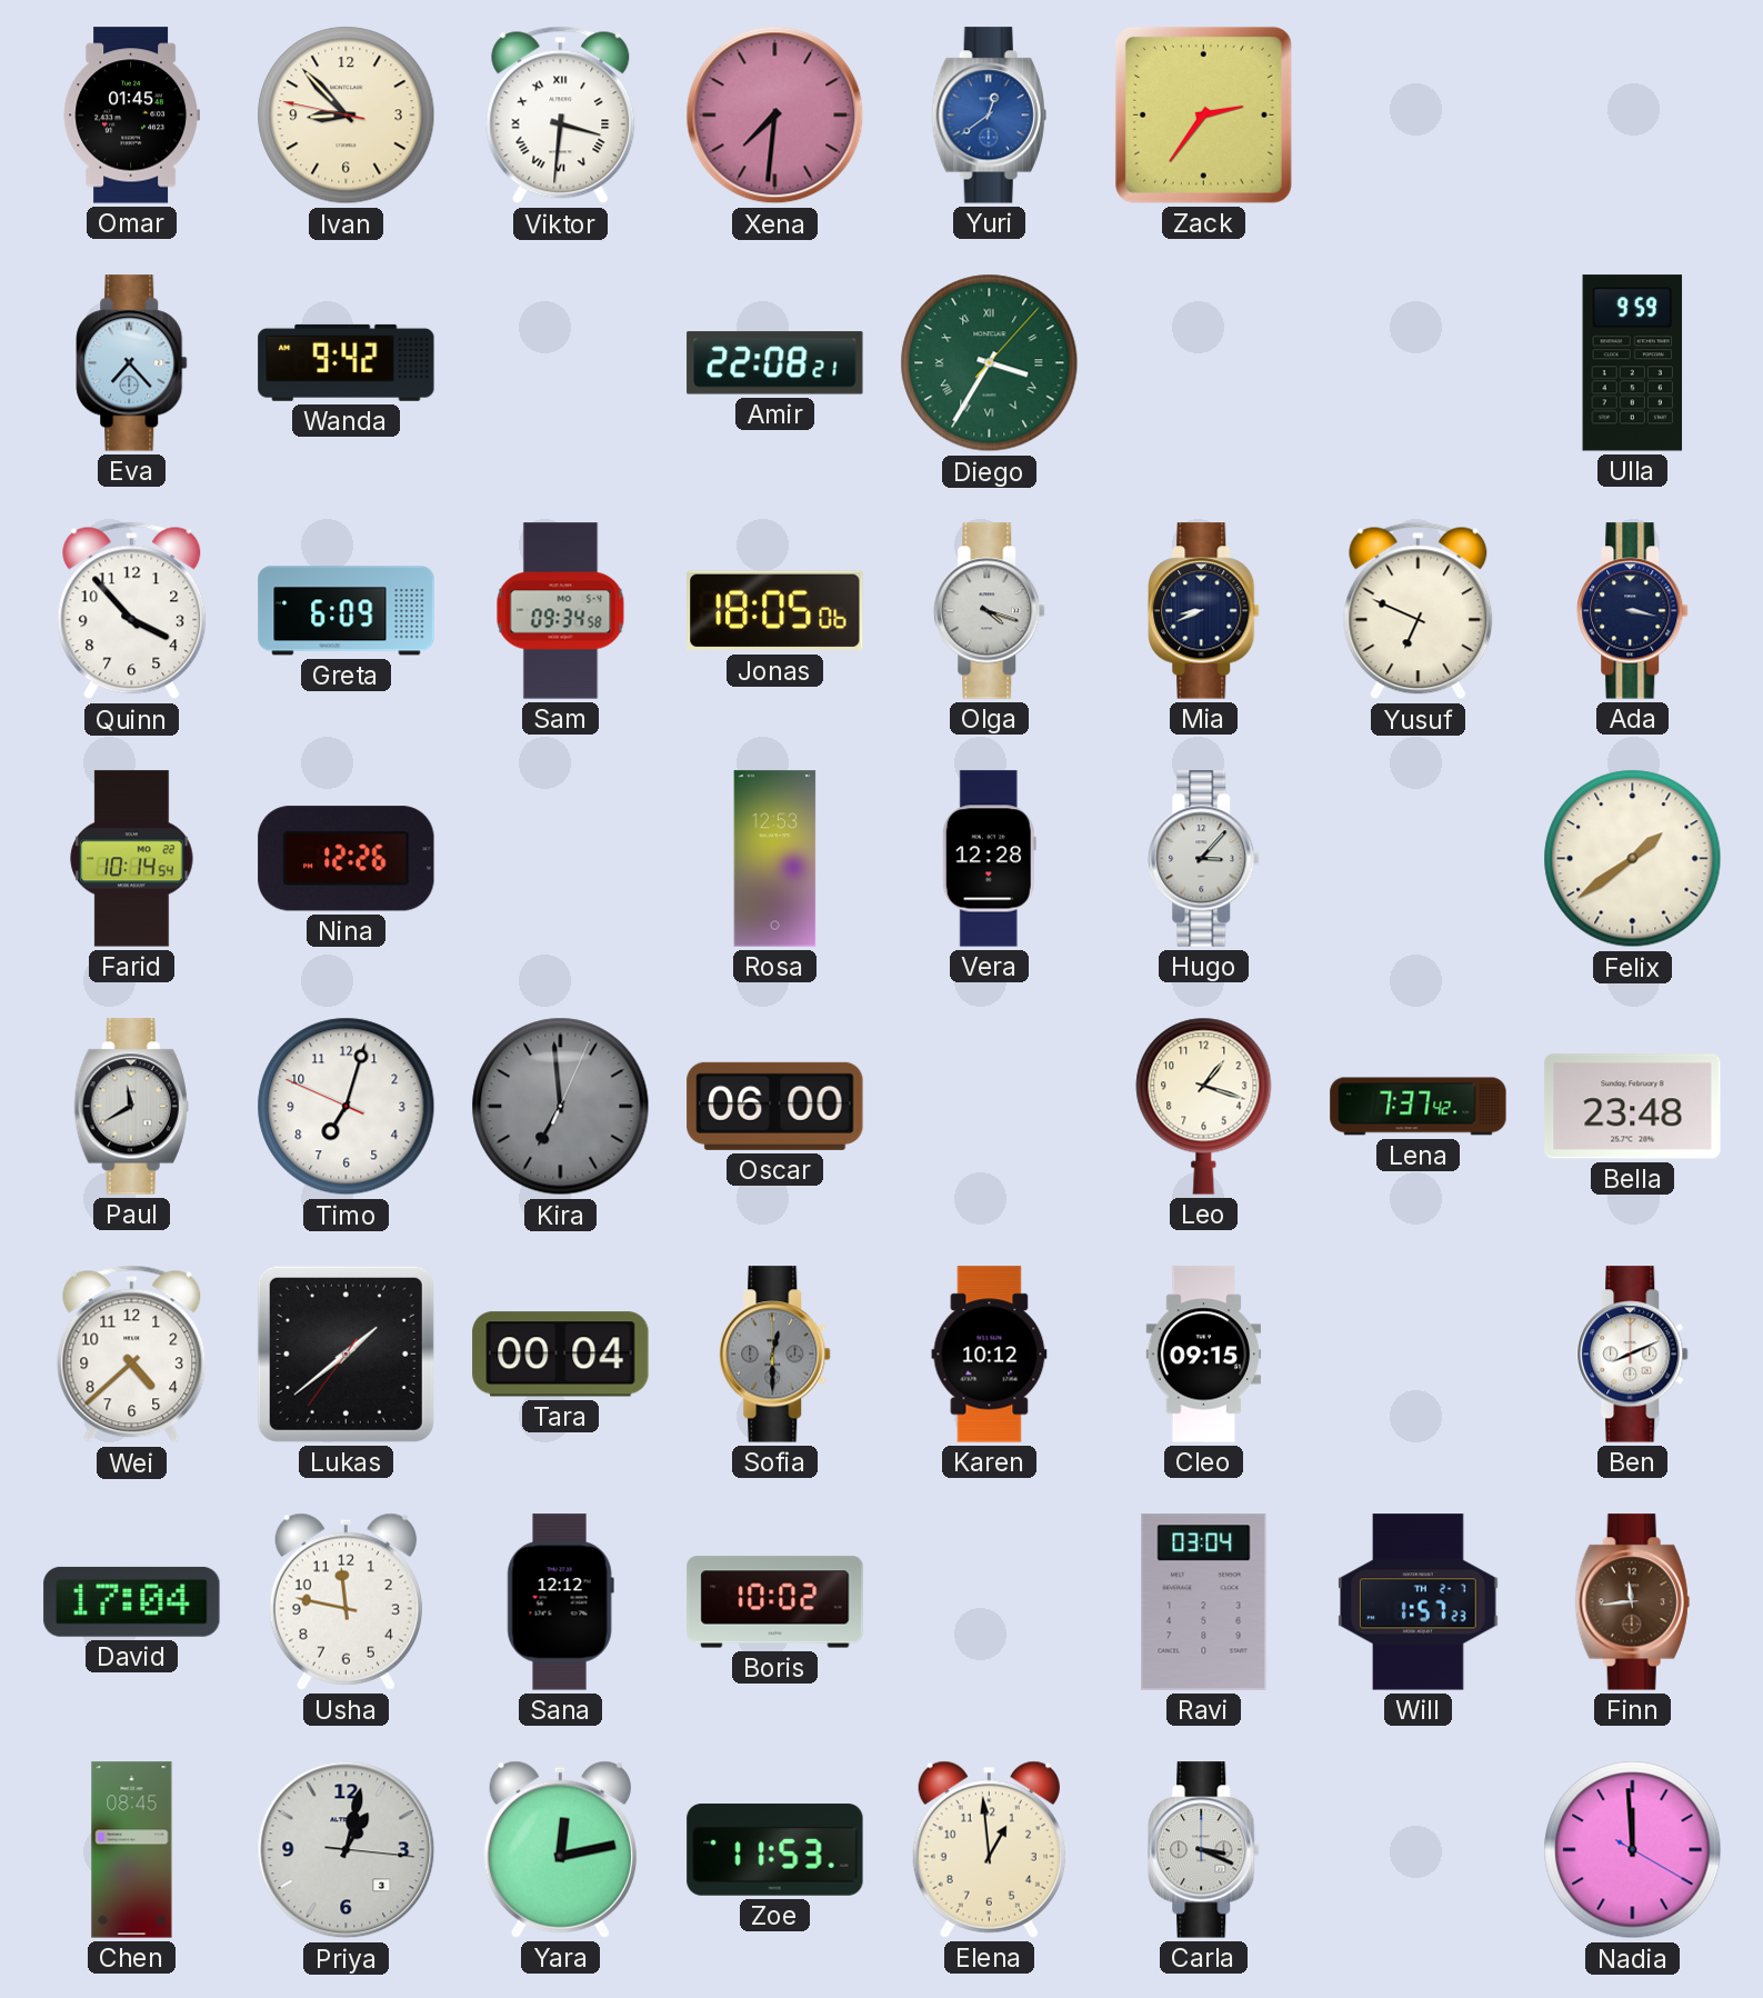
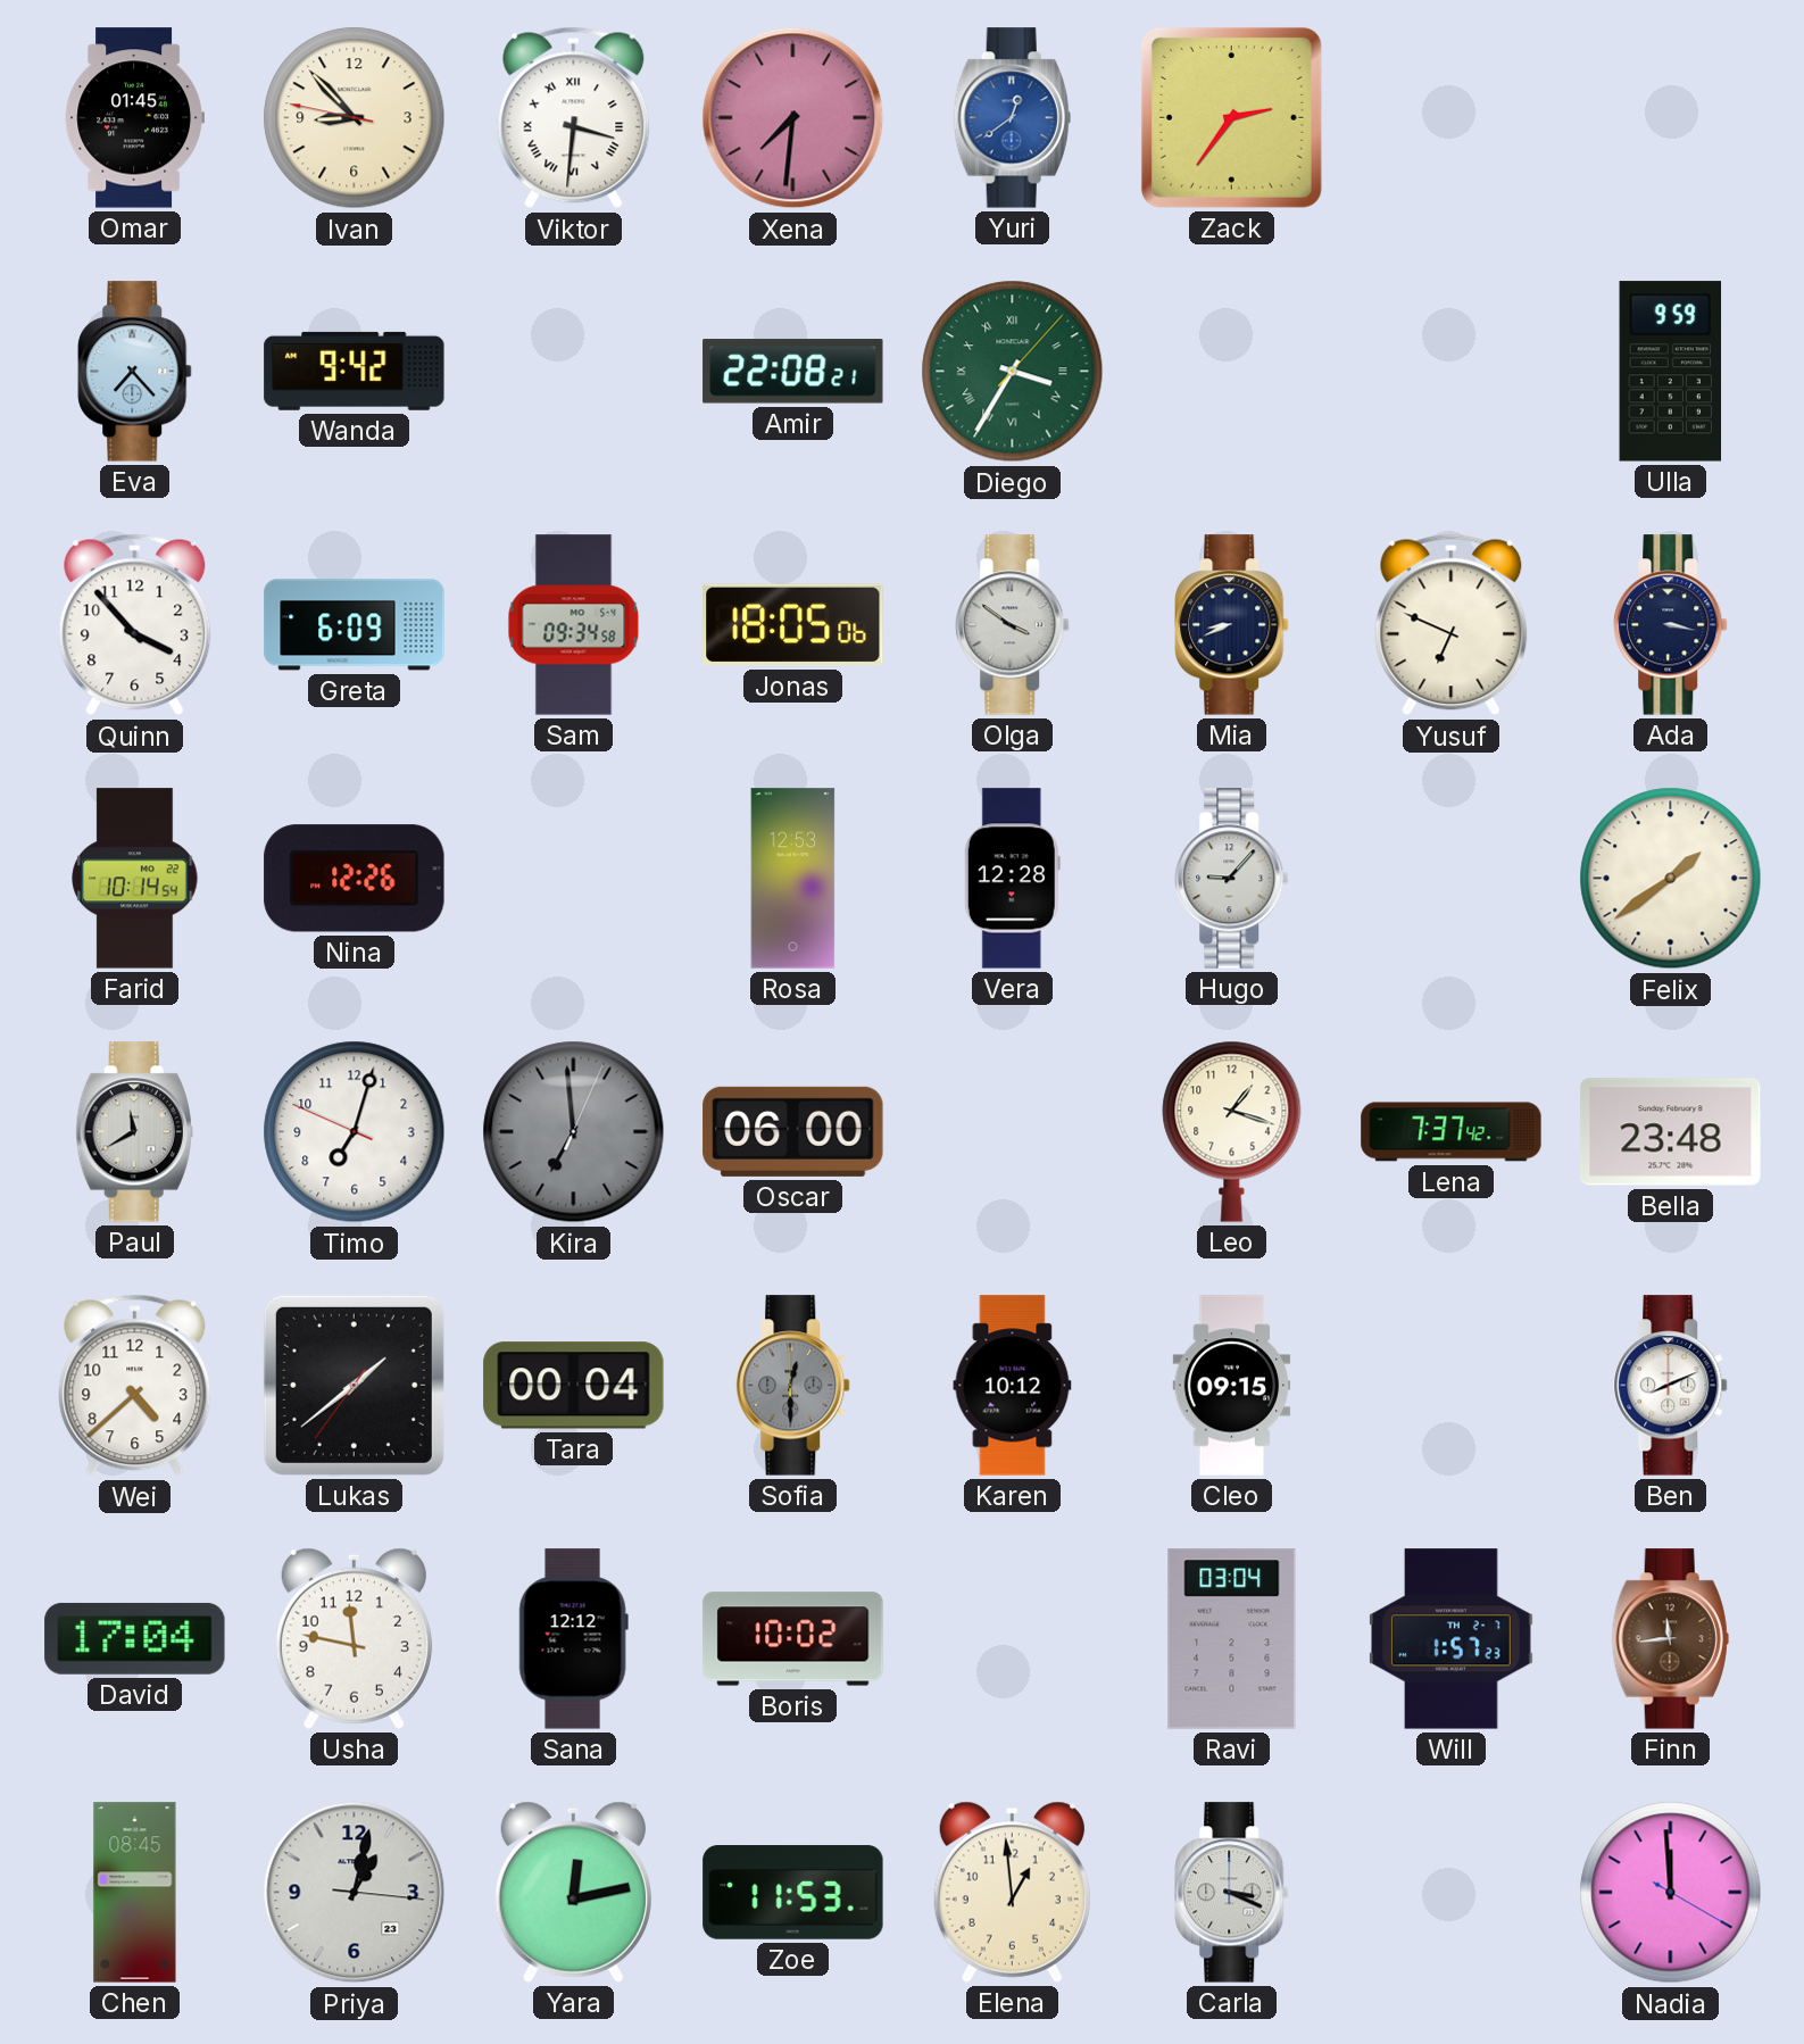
Olga: 4:18 -> 3:51
Hugo: 3:07 -> 9:07
Priya date: 3 -> 23
